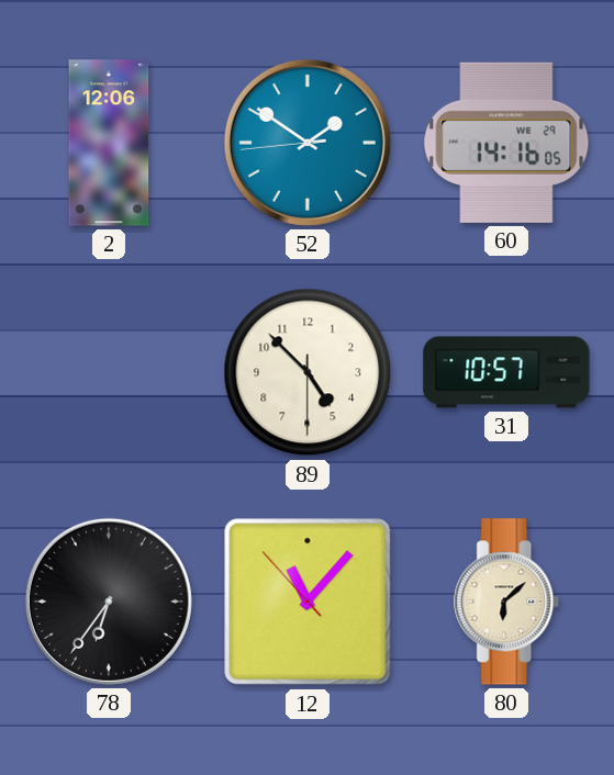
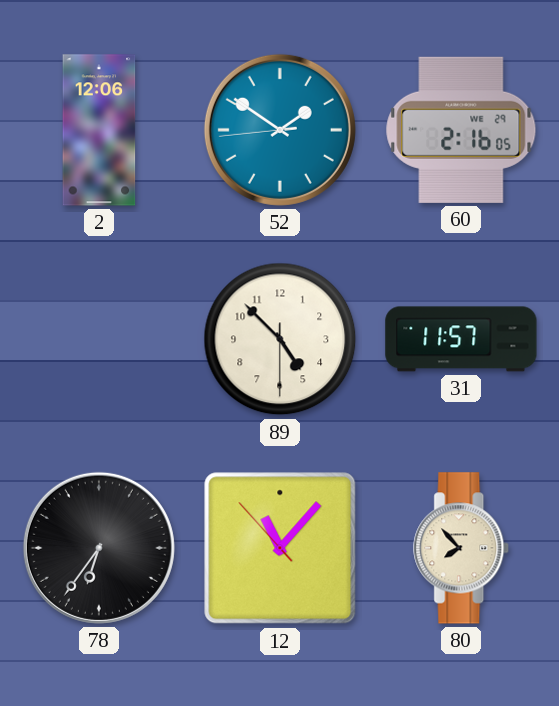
60: 14:16 -> 2:16
31: 10:57 -> 11:57
80: 6:08 -> 7:53
